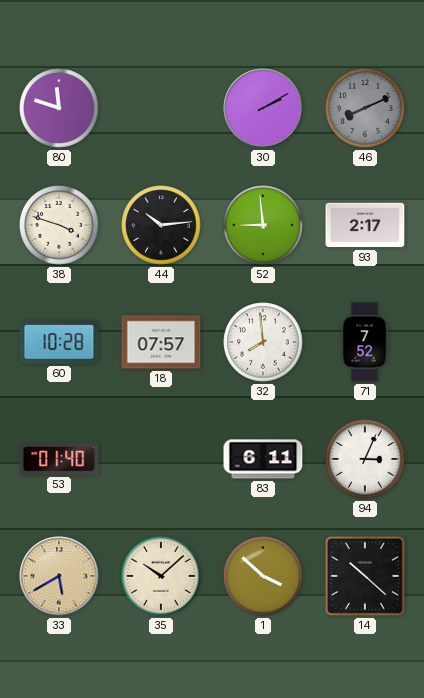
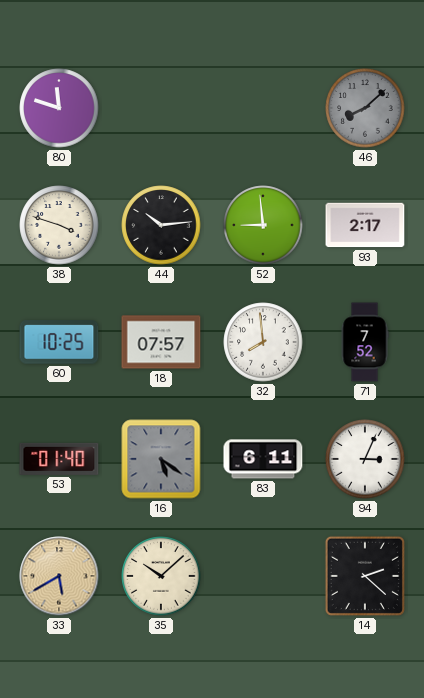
30: 2:10 -> none
46: 8:11 -> 8:08
60: 10:28 -> 10:25
16: none -> 5:21
1: 3:52 -> none
14: 10:22 -> 2:22
